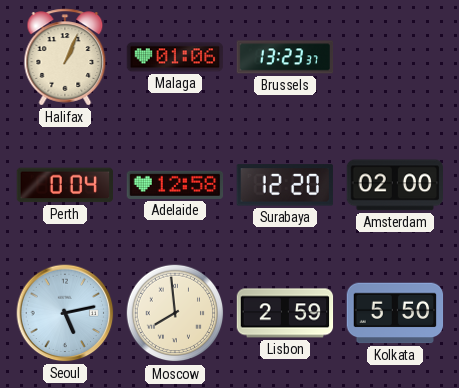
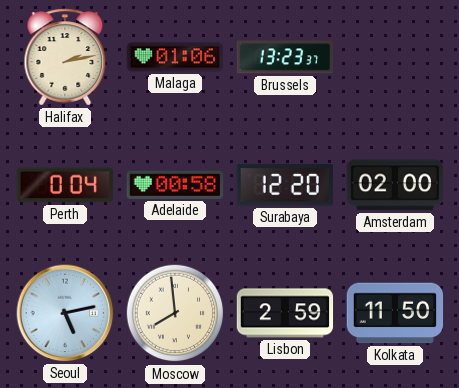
Halifax: 1:04 -> 2:13
Adelaide: 12:58 -> 00:58
Kolkata: 5:50 -> 11:50
